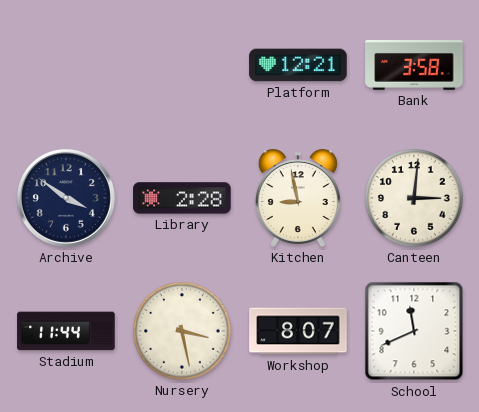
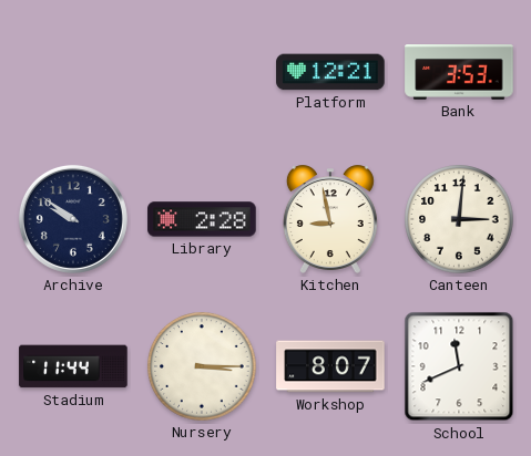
Bank: 3:58 -> 3:53
Archive: 3:51 -> 9:51
Nursery: 3:28 -> 3:15
